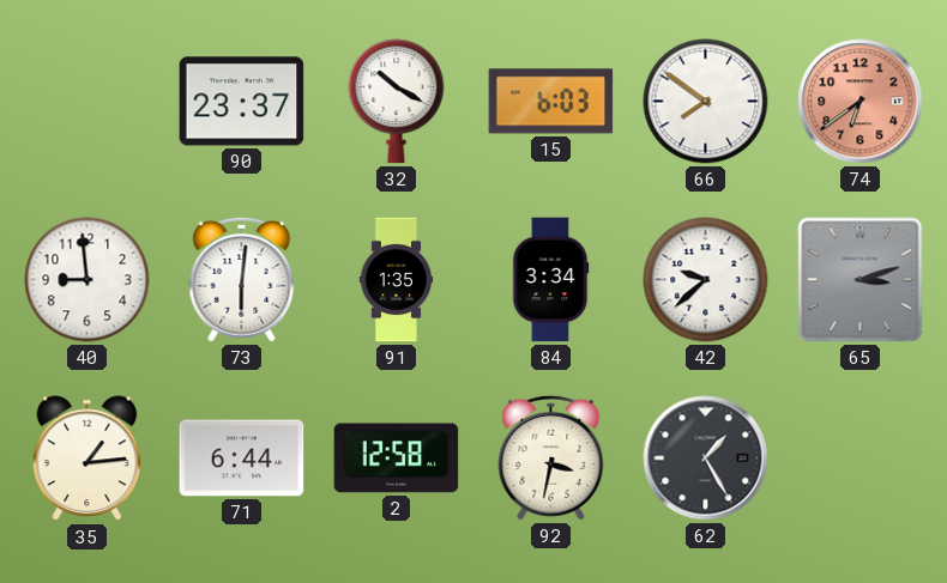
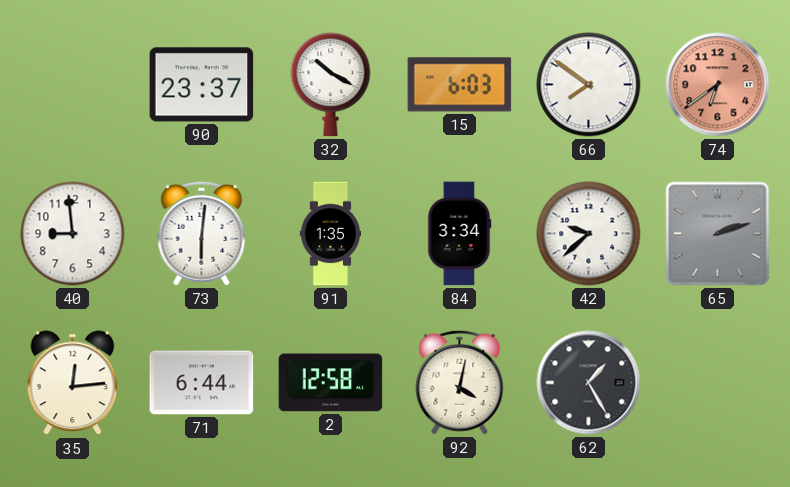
65: 3:12 -> 2:12
35: 1:14 -> 12:14
92: 3:32 -> 4:02
